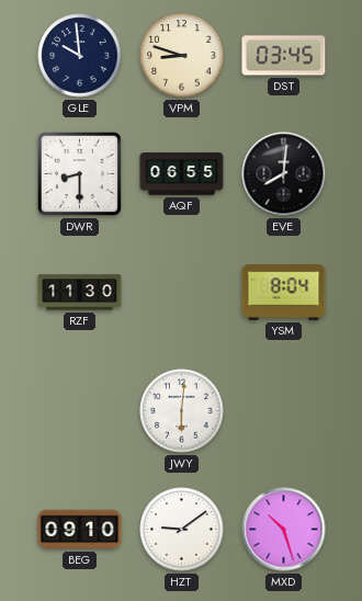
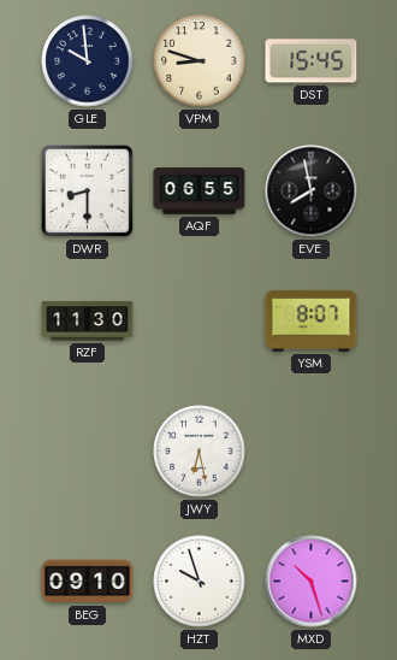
DST: 03:45 -> 15:45
EVE: 8:01 -> 7:58
YSM: 8:04 -> 8:07
JWY: 6:01 -> 6:28
HZT: 9:09 -> 9:57
